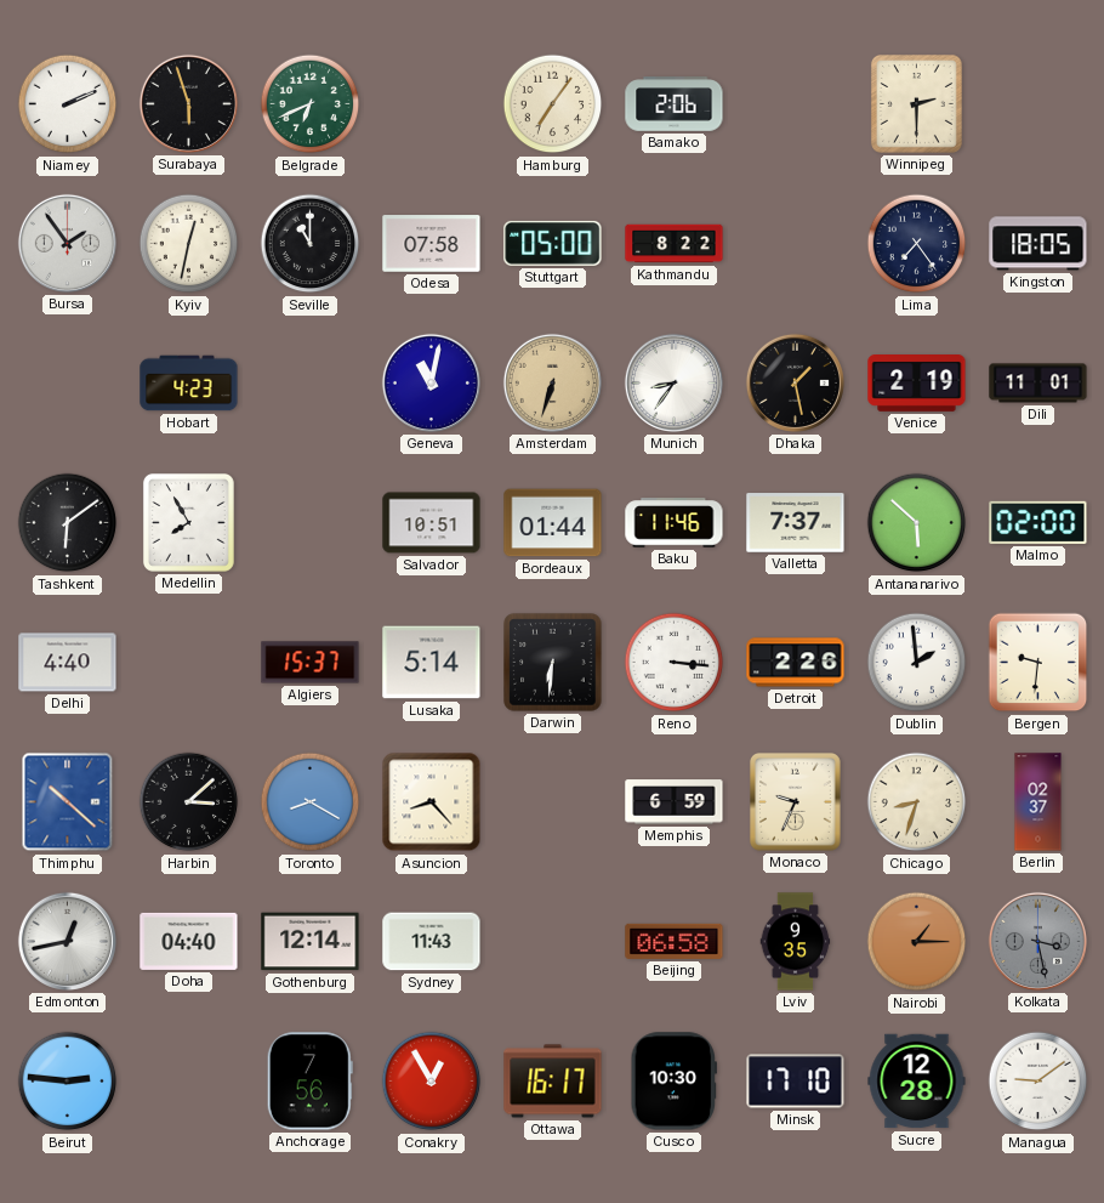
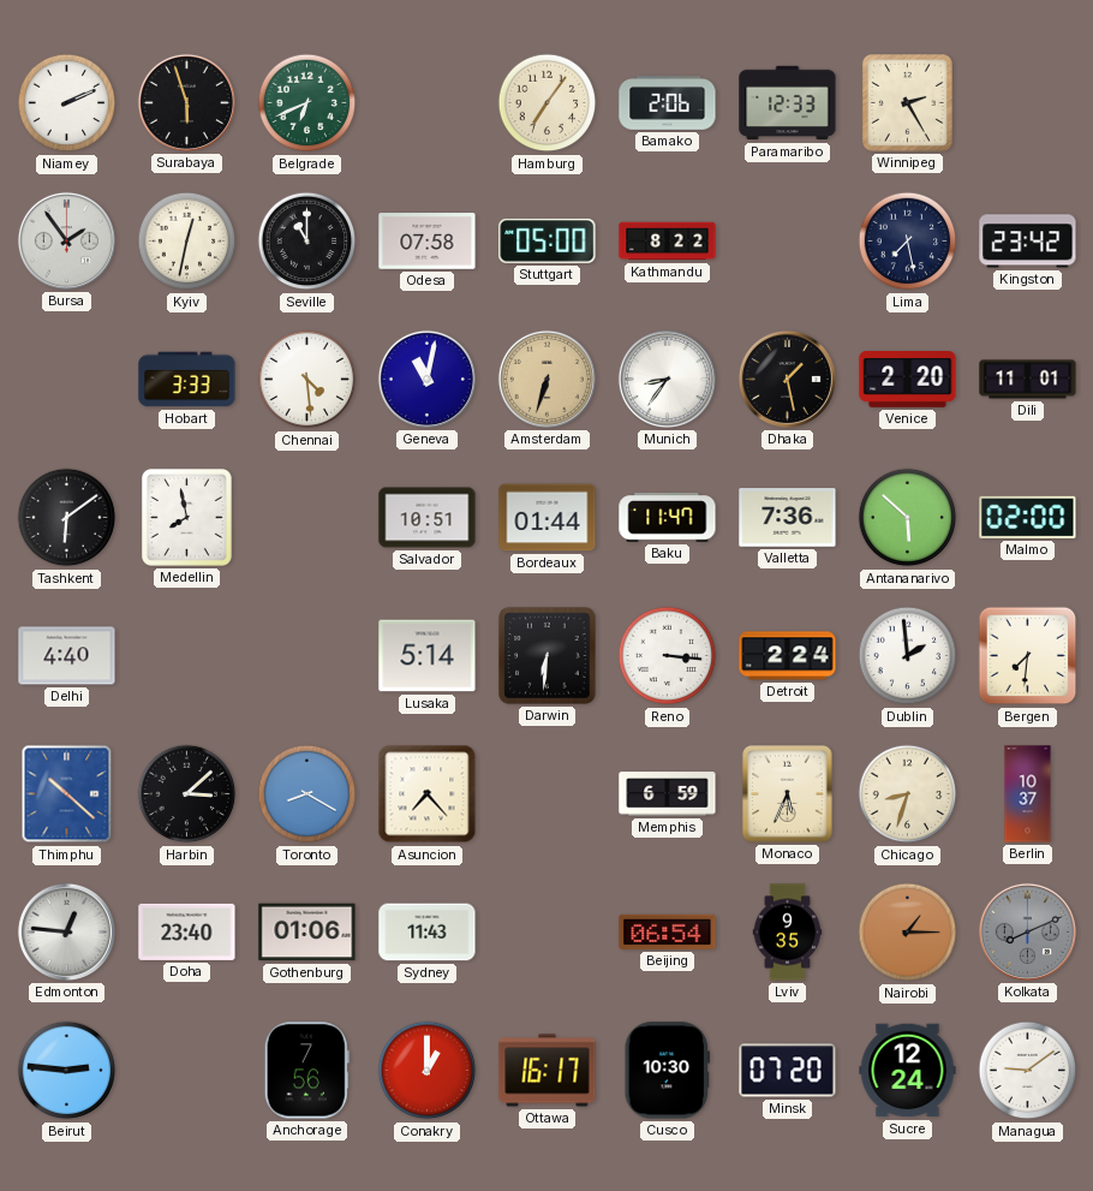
Paramaribo: none -> 12:33
Winnipeg: 2:30 -> 2:25
Lima: 7:24 -> 7:28
Kingston: 18:05 -> 23:42
Hobart: 4:23 -> 3:33
Chennai: none -> 4:29
Venice: 2:19 -> 2:20
Medellin: 7:55 -> 7:58
Baku: 11:46 -> 11:47
Valletta: 7:37 -> 7:36
Algiers: 15:37 -> none
Detroit: 2:26 -> 2:24
Bergen: 9:31 -> 7:31
Asuncion: 8:23 -> 7:23
Monaco: 9:34 -> 5:34
Berlin: 02:37 -> 10:37
Edmonton: 12:43 -> 12:46
Doha: 04:40 -> 23:40
Gothenburg: 12:14 -> 01:06
Beijing: 06:58 -> 06:54
Kolkata: 3:28 -> 8:11
Conakry: 12:55 -> 1:00
Minsk: 17:10 -> 07:20
Sucre: 12:28 -> 12:24
